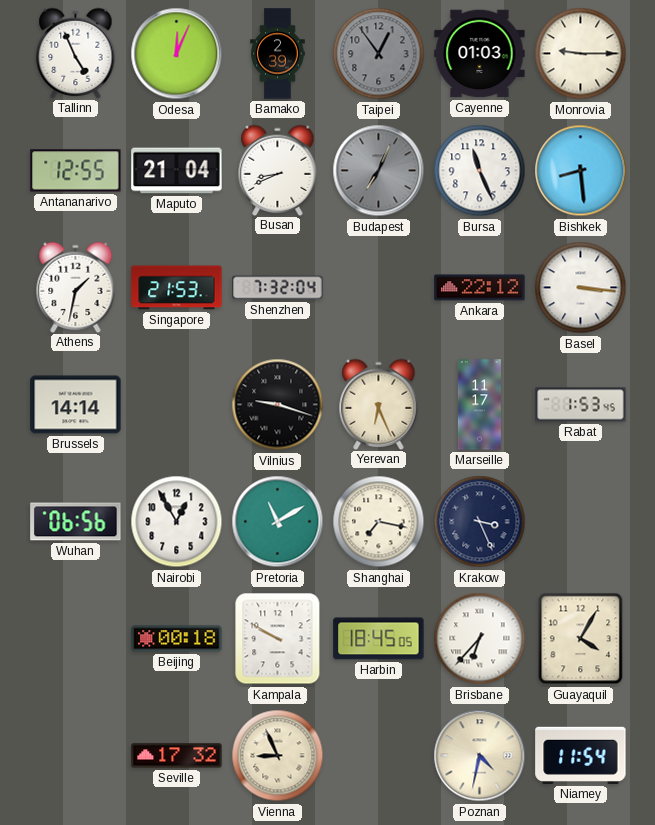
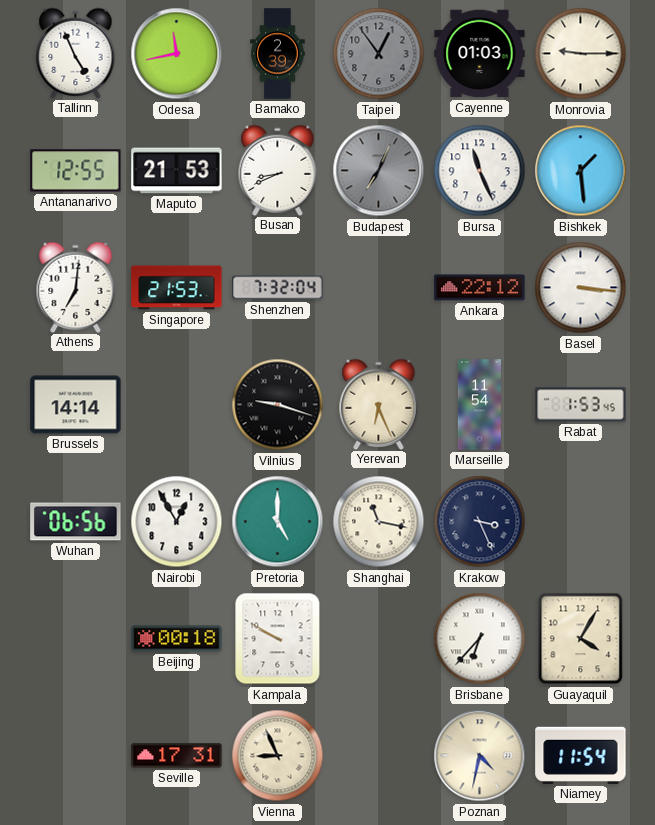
Odesa: 12:04 -> 11:43
Maputo: 21:04 -> 21:53
Bishkek: 8:29 -> 1:29
Athens: 1:32 -> 7:01
Marseille: 11:17 -> 11:54
Pretoria: 11:10 -> 5:00
Shanghai: 7:17 -> 11:17
Harbin: 18:45 -> none
Seville: 17:32 -> 17:31
